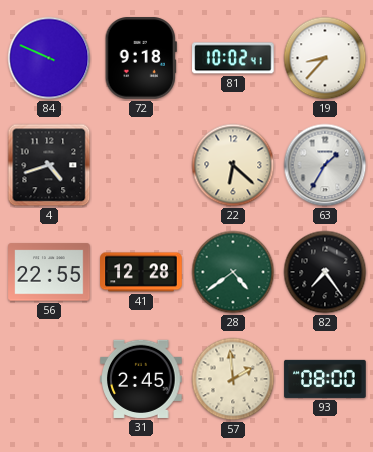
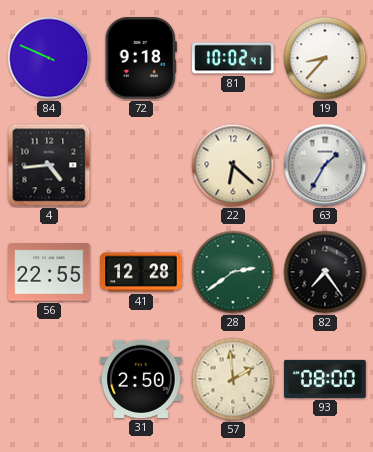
4: 4:42 -> 4:44
28: 4:39 -> 2:39
31: 2:45 -> 2:50
